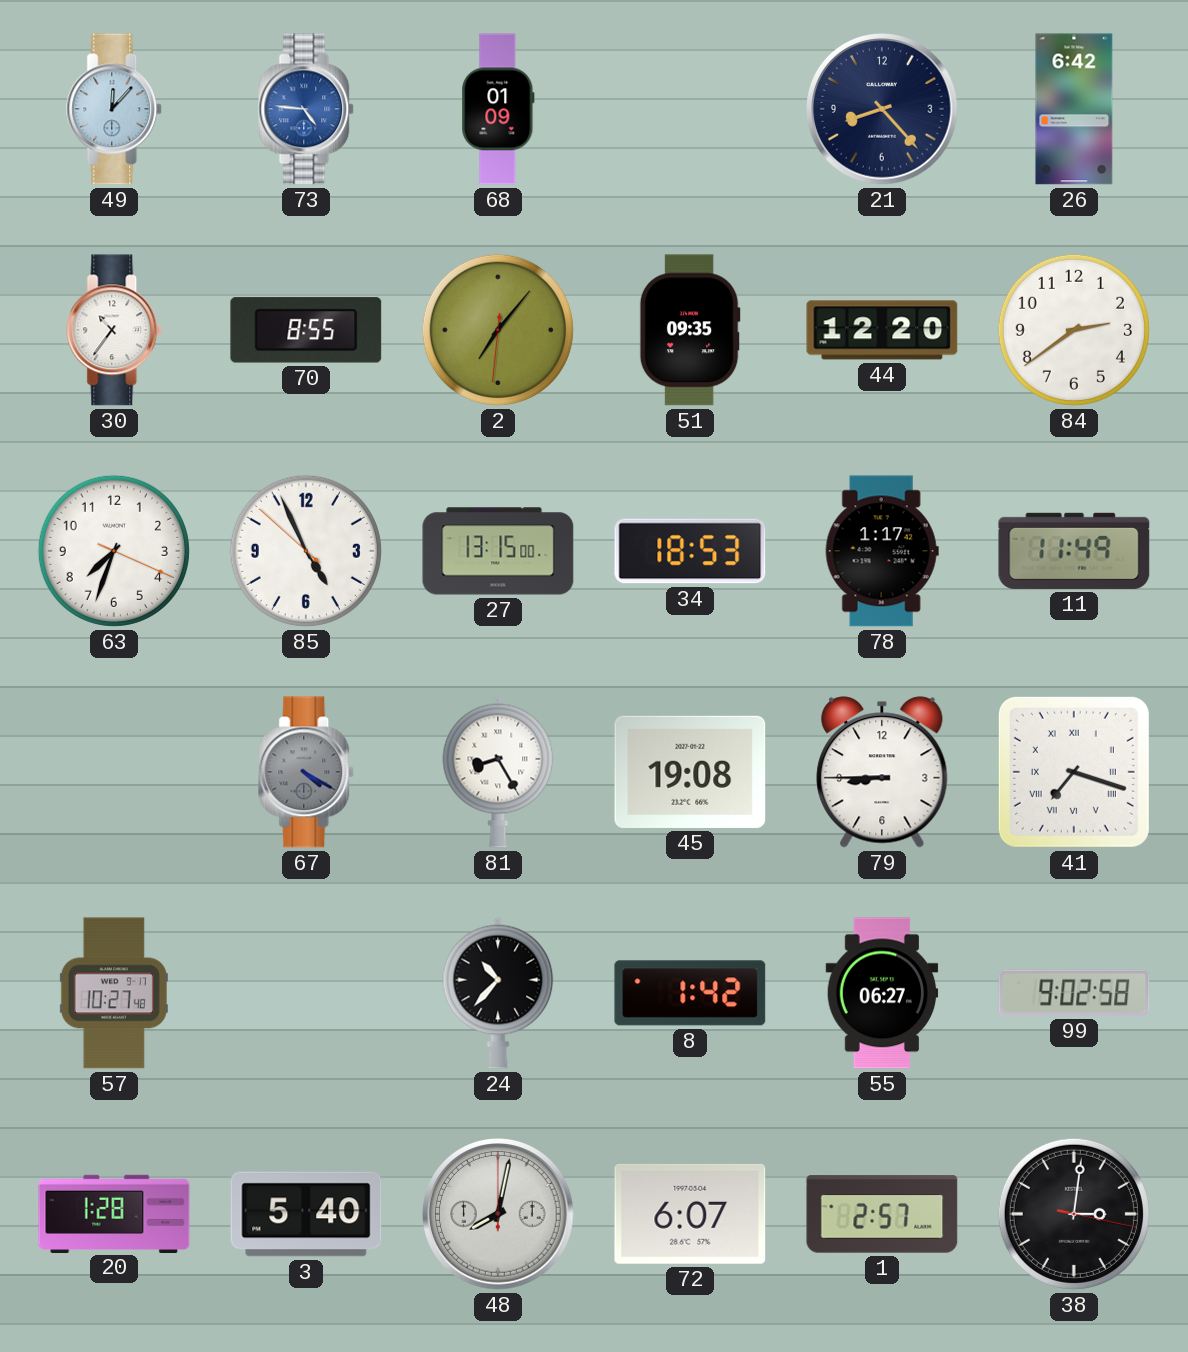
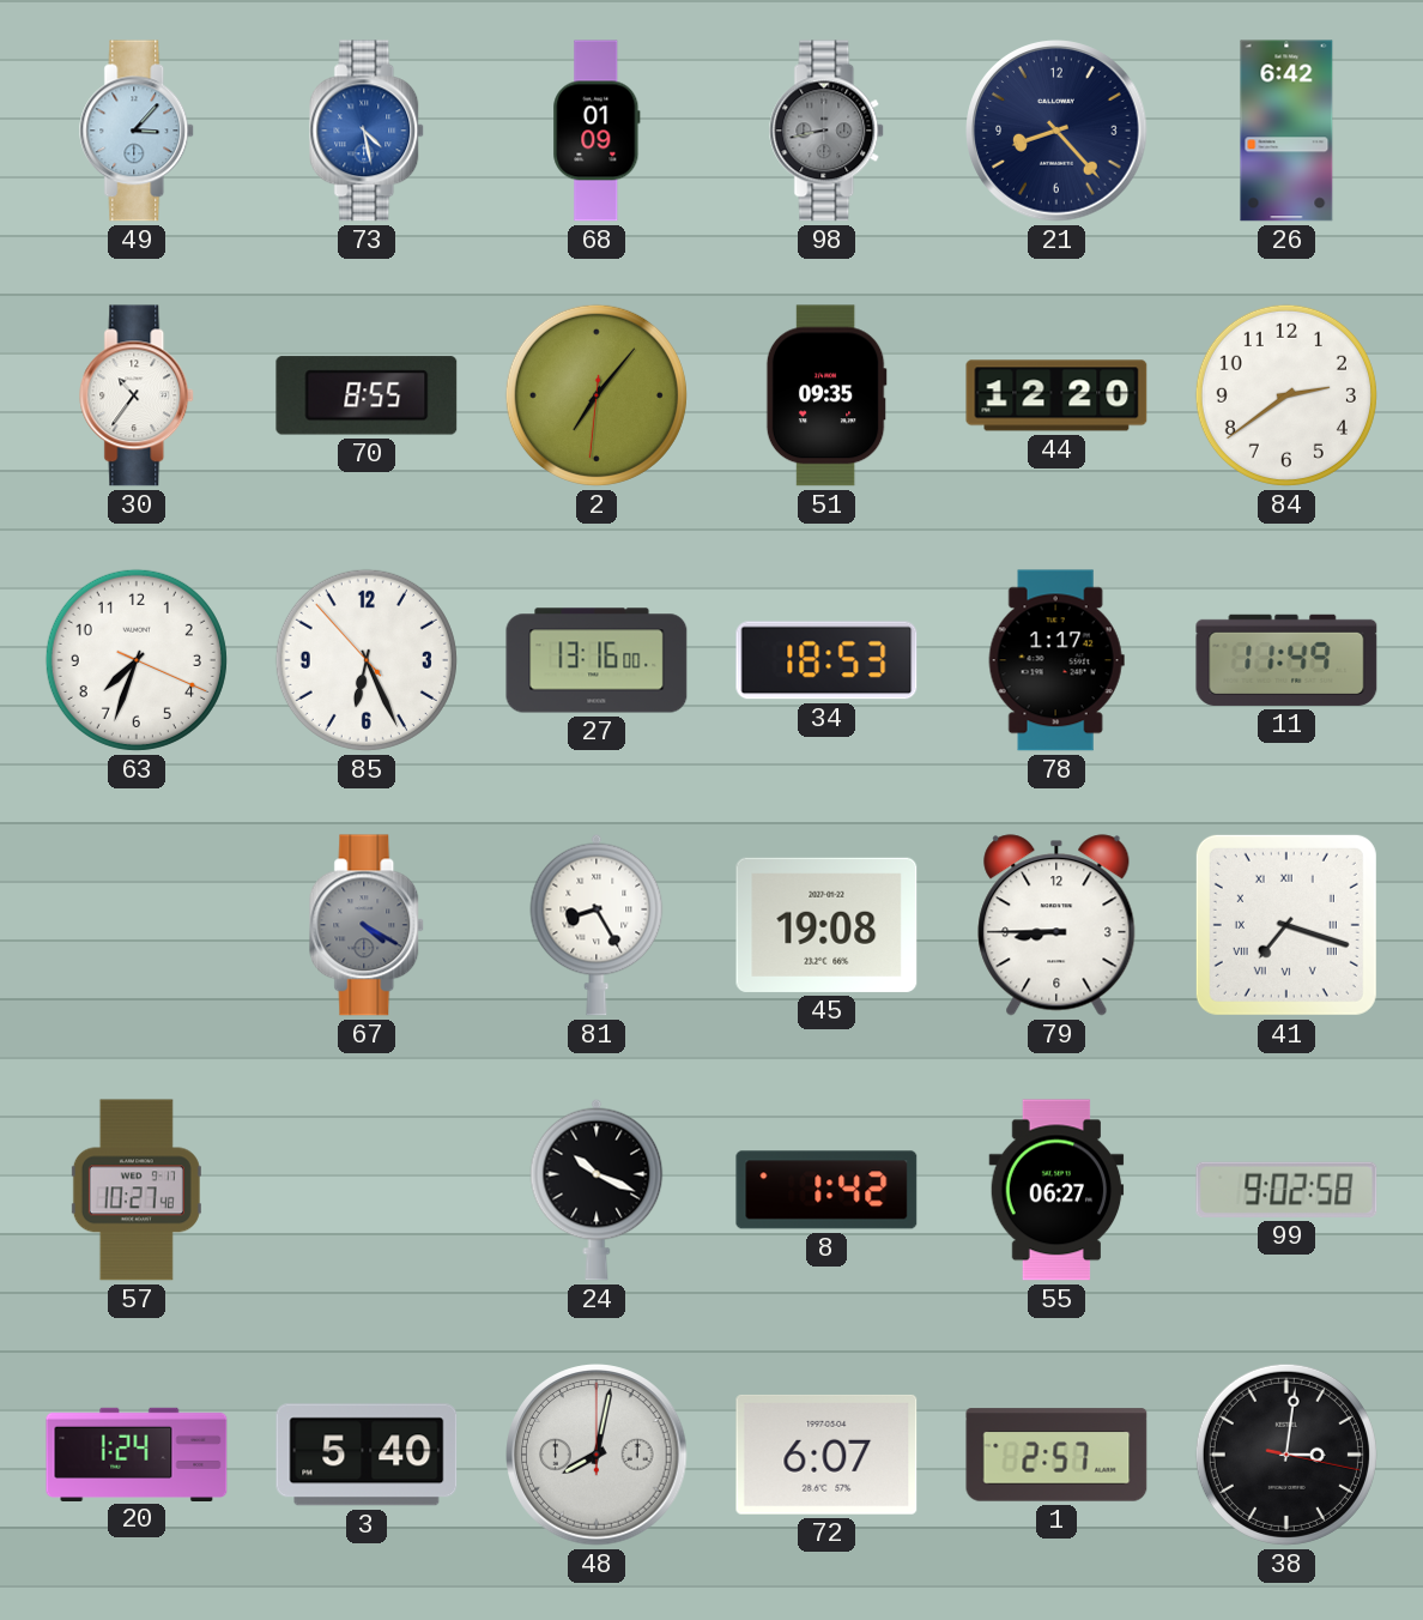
49: 12:07 -> 3:07
73: 4:46 -> 4:28
98: none -> 8:43
85: 4:55 -> 6:25
27: 13:15 -> 13:16
24: 10:37 -> 10:19
20: 1:28 -> 1:24
